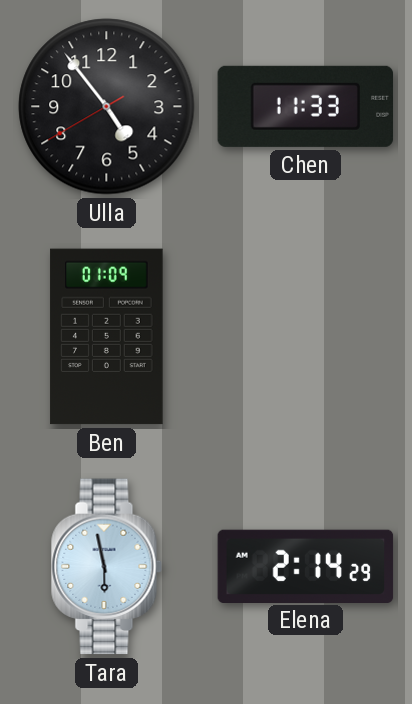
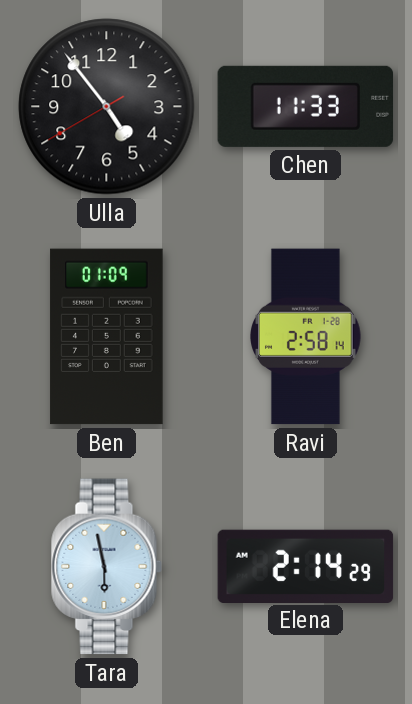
Ravi: none -> 2:58
